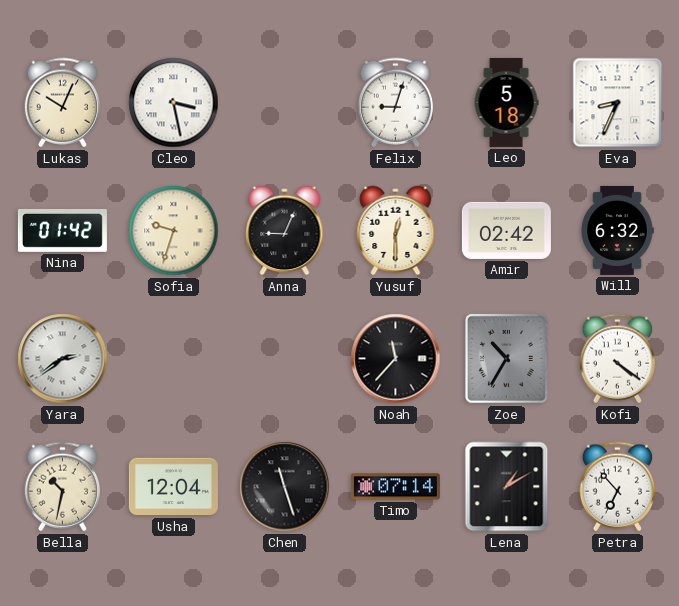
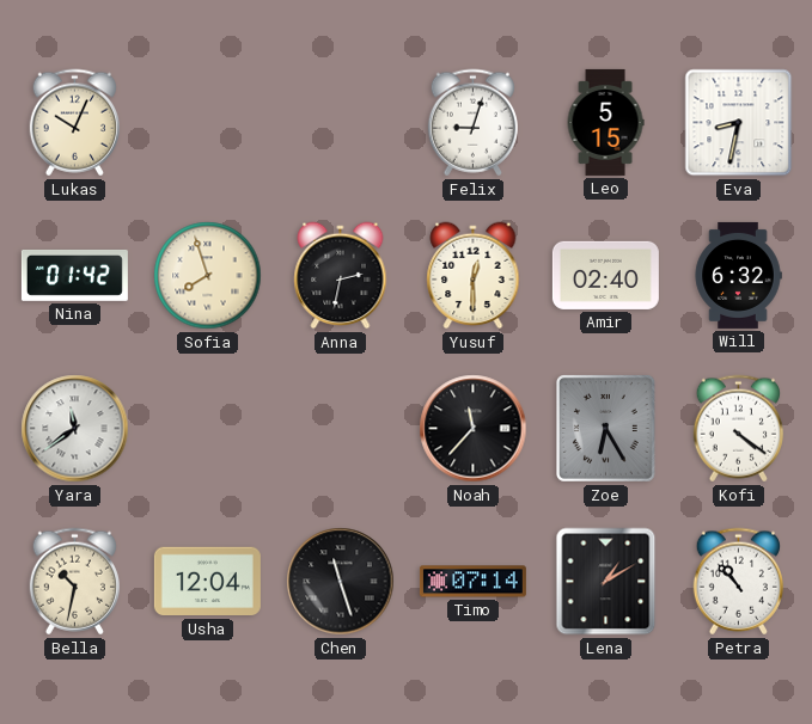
Cleo: 3:28 -> none
Leo: 5:18 -> 5:15
Eva: 8:34 -> 8:32
Sofia: 9:33 -> 7:57
Anna: 9:04 -> 2:32
Amir: 02:42 -> 02:40
Yara: 2:39 -> 11:39
Zoe: 10:35 -> 6:25
Petra: 6:53 -> 10:53
